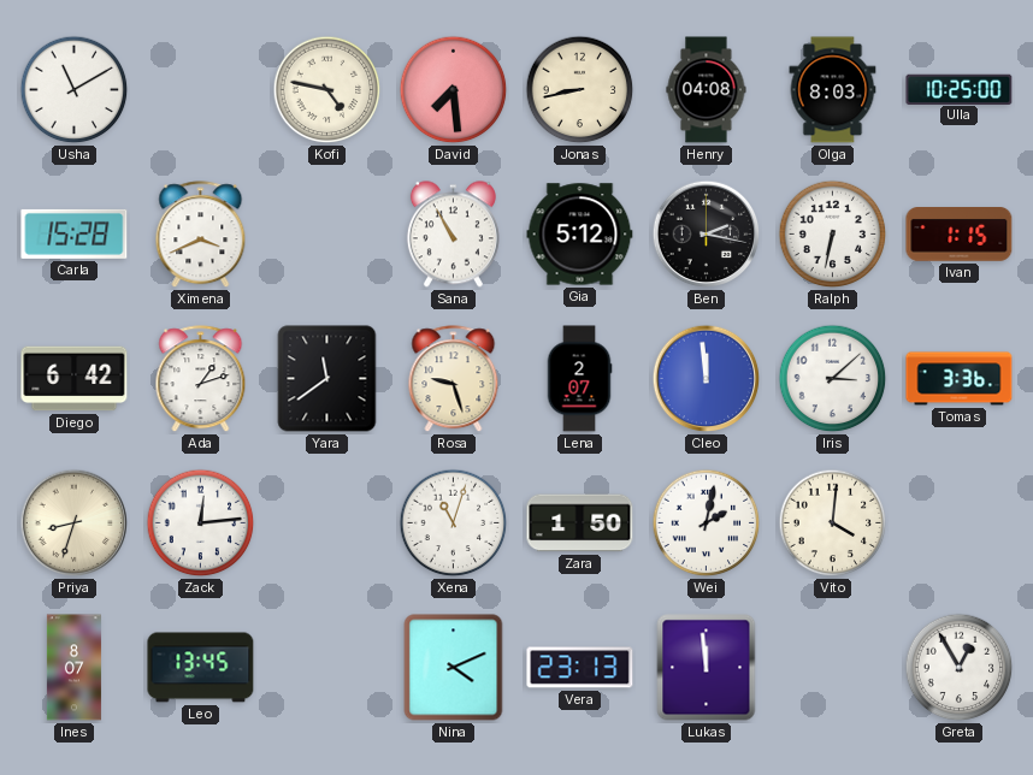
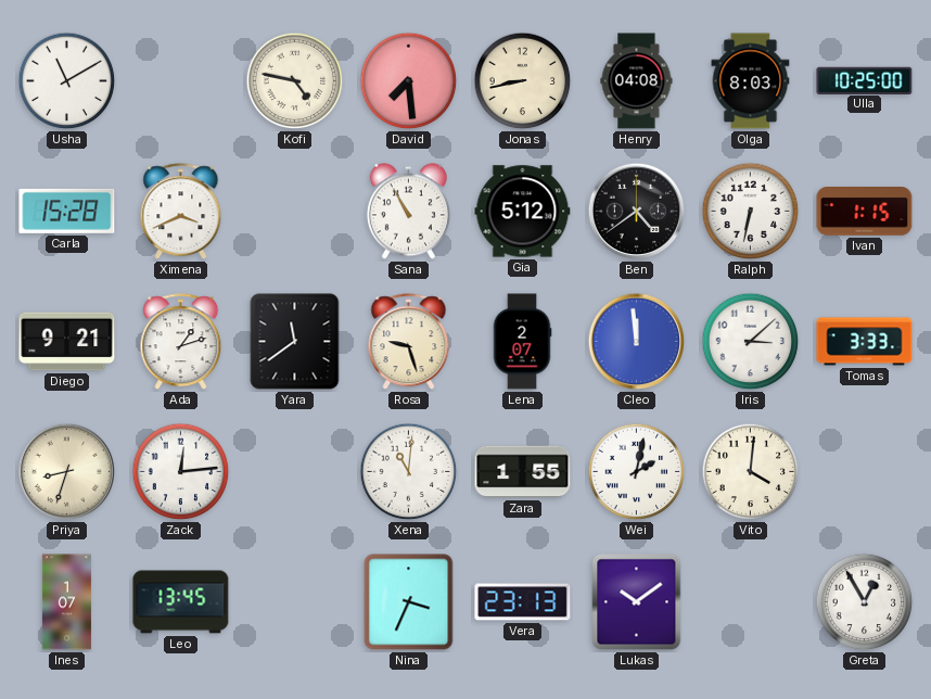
Ben: 2:17 -> 4:39
Diego: 6:42 -> 9:21
Tomas: 3:36 -> 3:33
Xena: 11:03 -> 11:01
Zara: 1:50 -> 1:55
Ines: 8:07 -> 1:07
Nina: 4:11 -> 3:34
Lukas: 11:59 -> 10:09
